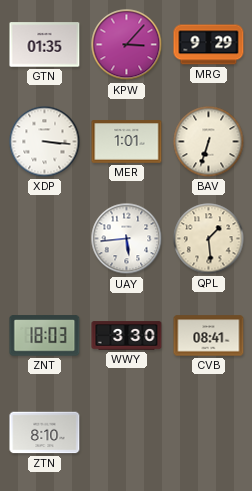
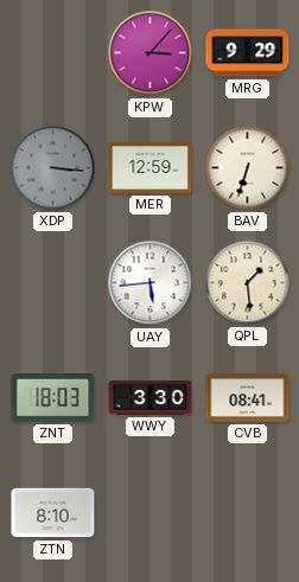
GTN: 01:35 -> none
XDP dial: white -> grey
MER: 1:01 -> 12:59
